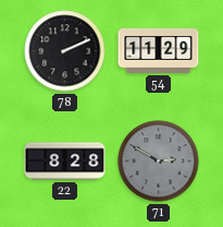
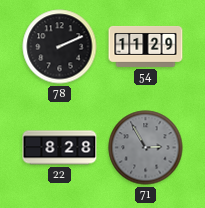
71: 2:50 -> 2:55
